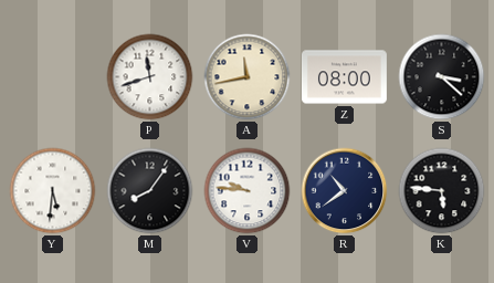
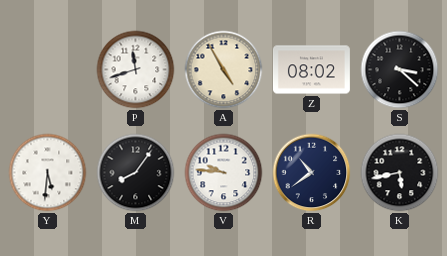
A: 11:43 -> 4:55
Z: 08:00 -> 08:02
K: 5:46 -> 5:43
